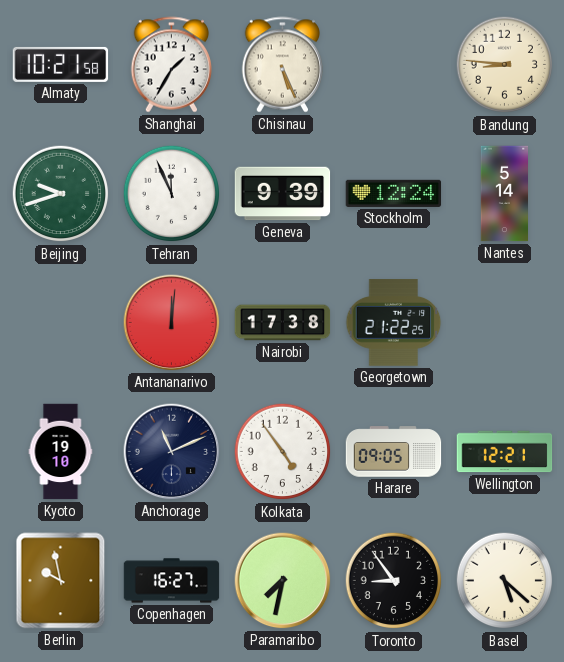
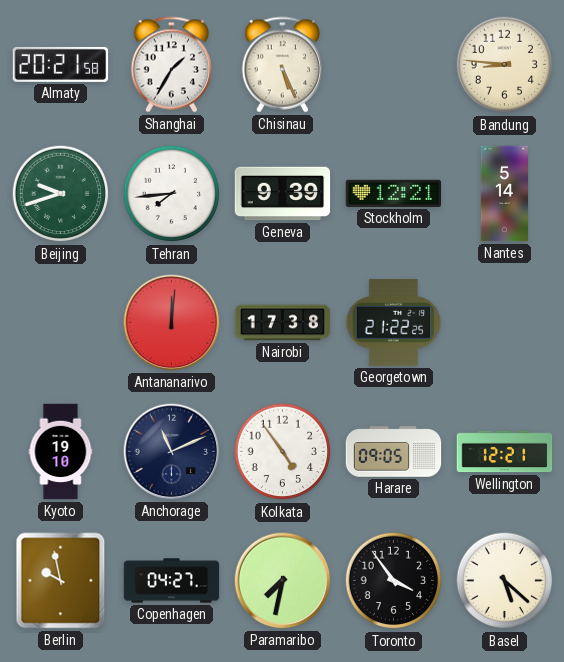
Almaty: 10:21 -> 20:21
Tehran: 11:56 -> 7:44
Stockholm: 12:24 -> 12:21
Copenhagen: 16:27 -> 04:27
Toronto: 8:54 -> 3:54
